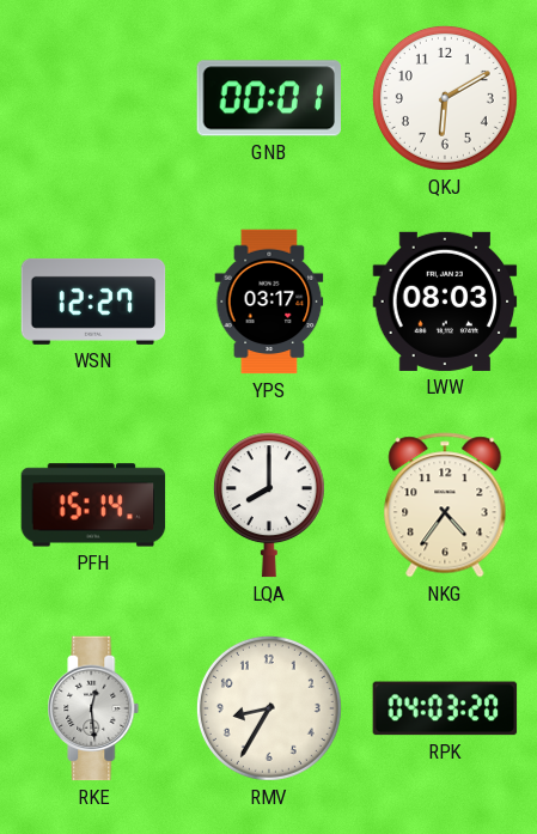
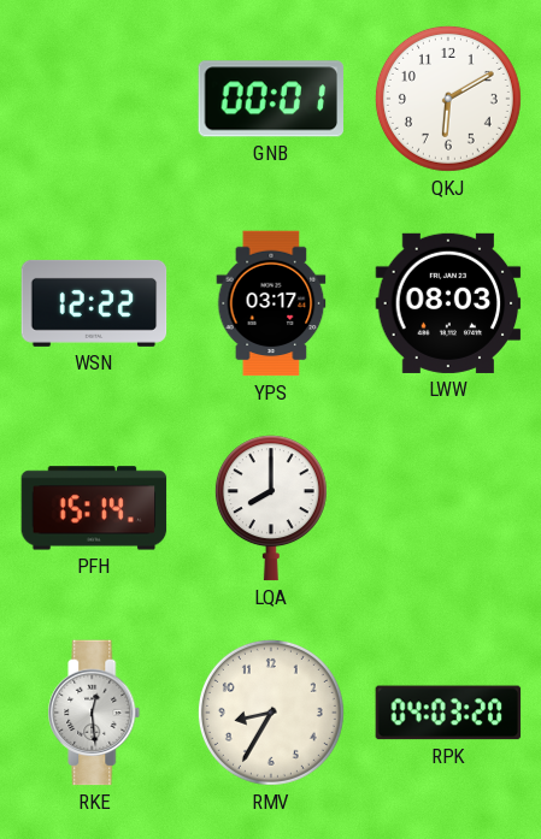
WSN: 12:27 -> 12:22
NKG: 4:36 -> none
